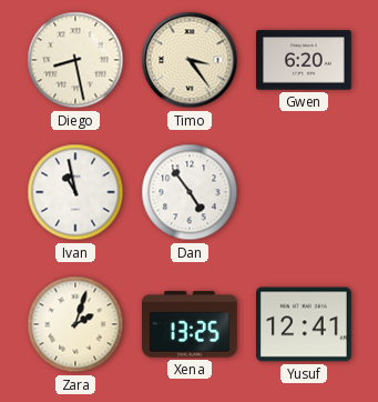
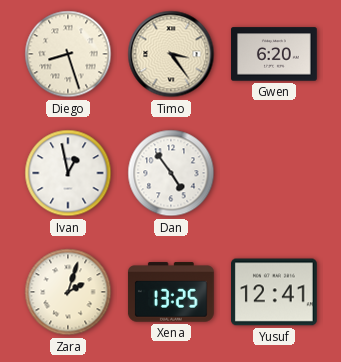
Diego: 8:28 -> 8:27
Ivan: 10:58 -> 12:58
